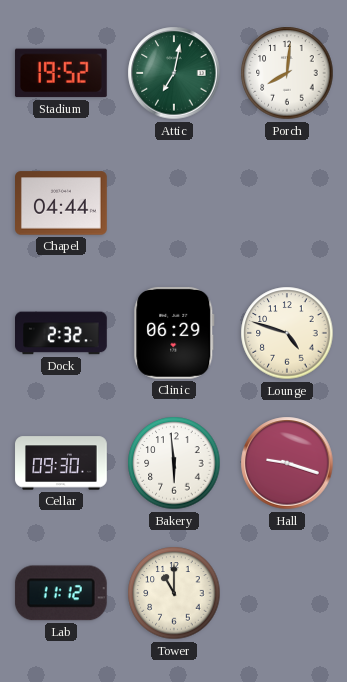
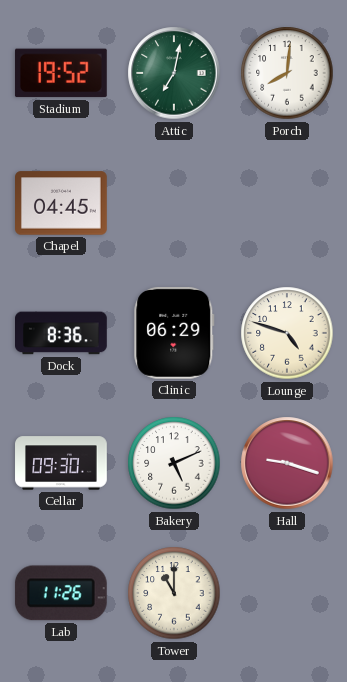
Chapel: 04:44 -> 04:45
Dock: 2:32 -> 8:36
Bakery: 5:59 -> 5:11
Lab: 11:12 -> 11:26
